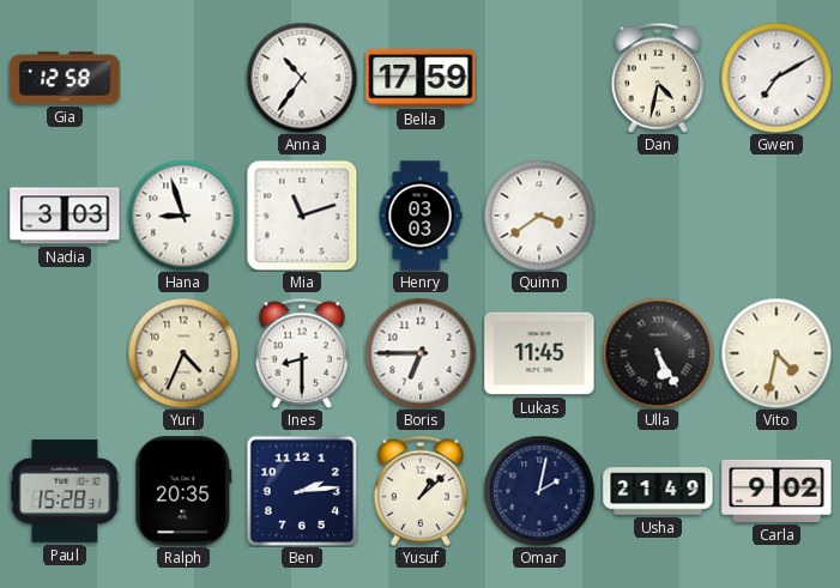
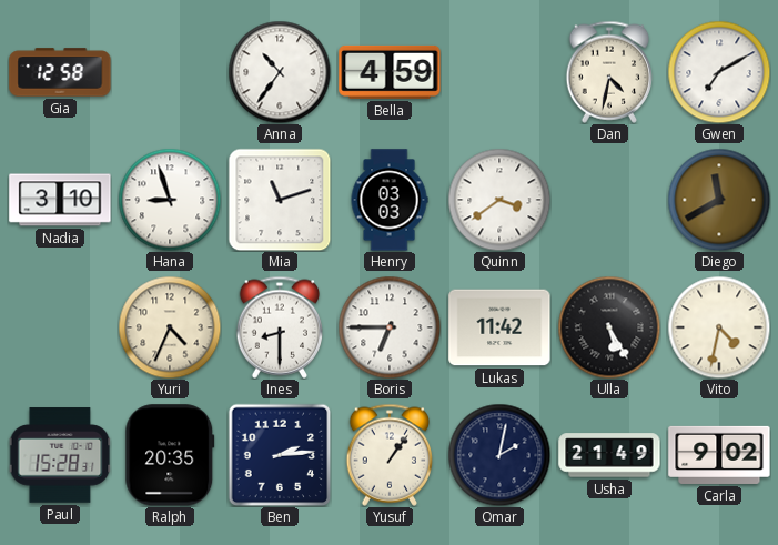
Bella: 17:59 -> 4:59
Nadia: 3:03 -> 3:10
Diego: none -> 11:40
Lukas: 11:45 -> 11:42
Yusuf: 1:08 -> 1:06
